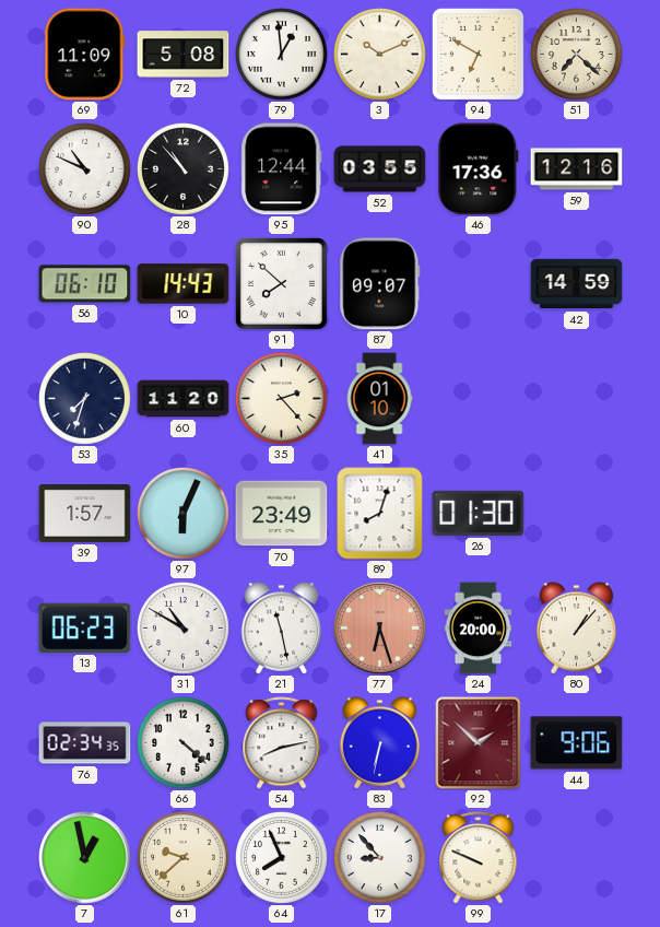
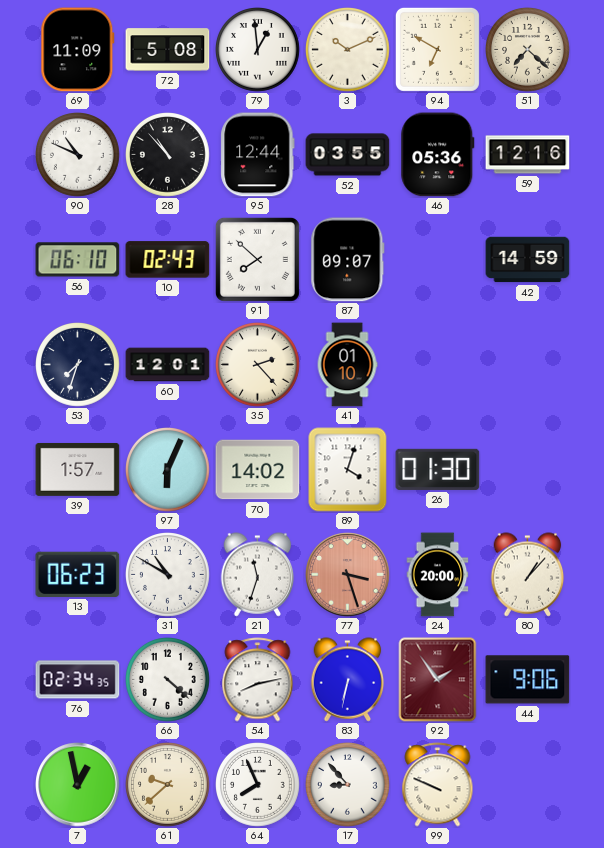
46: 17:36 -> 05:36
10: 14:43 -> 02:43
60: 11:20 -> 12:01
70: 23:49 -> 14:02
89: 8:03 -> 4:03
21: 11:28 -> 11:33
77: 6:27 -> 3:27
92: 1:52 -> 1:54
